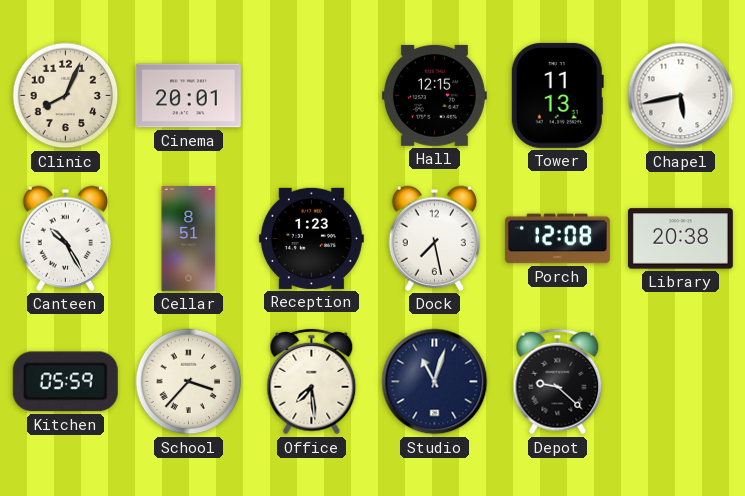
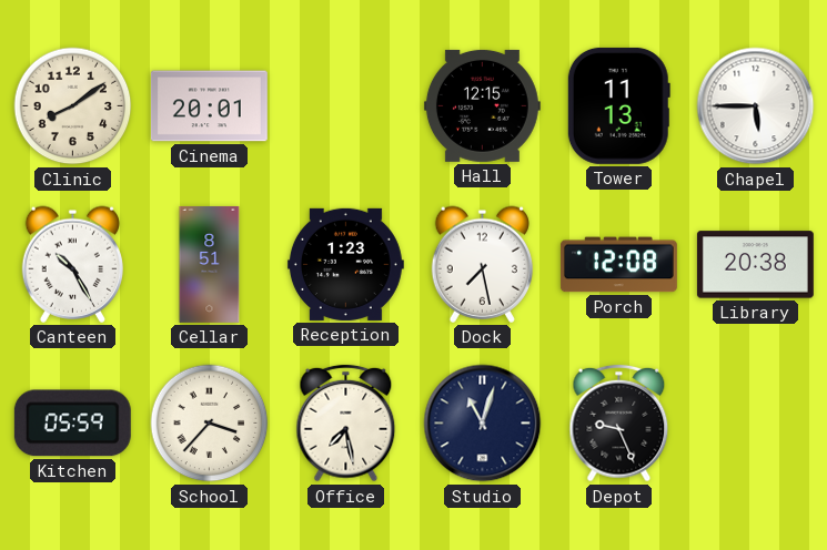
Clinic: 8:04 -> 8:09
Chapel: 5:43 -> 5:45
Office: 7:29 -> 7:28
Depot: 9:22 -> 9:26
